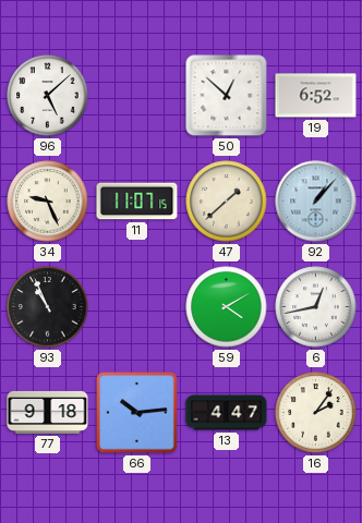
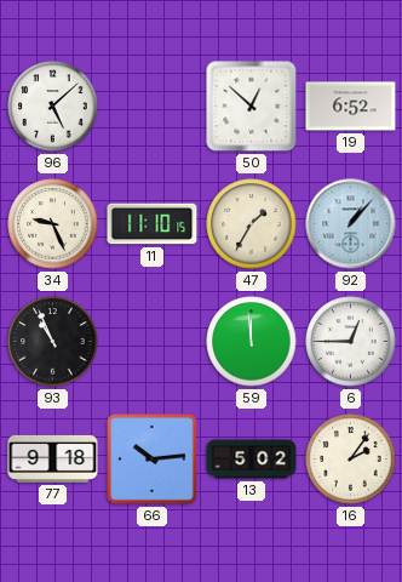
11: 11:07 -> 11:10
47: 1:38 -> 1:35
59: 4:10 -> 11:59
6: 12:43 -> 12:45
13: 4:47 -> 5:02
